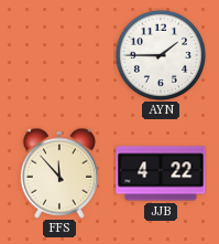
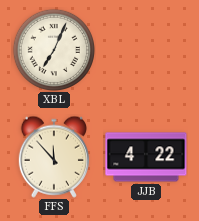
XBL: none -> 7:04
AYN: 1:45 -> none
